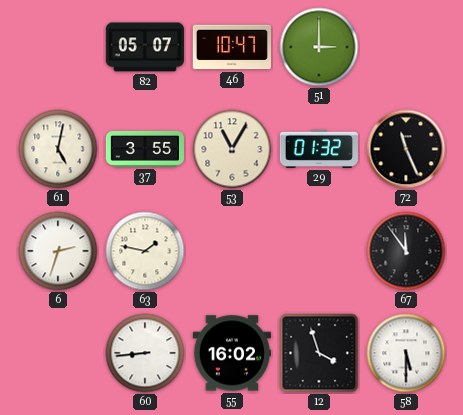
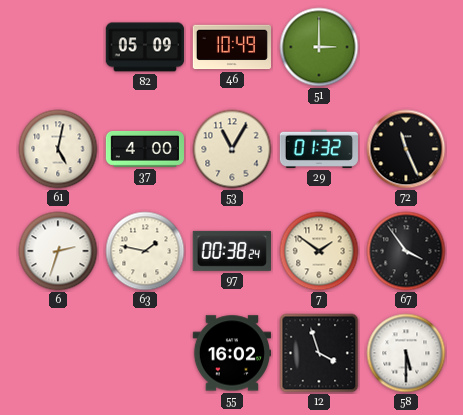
82: 05:07 -> 05:09
46: 10:47 -> 10:49
37: 3:55 -> 4:00
97: none -> 00:38
7: none -> 1:51
67: 11:54 -> 3:54
60: 8:44 -> none
